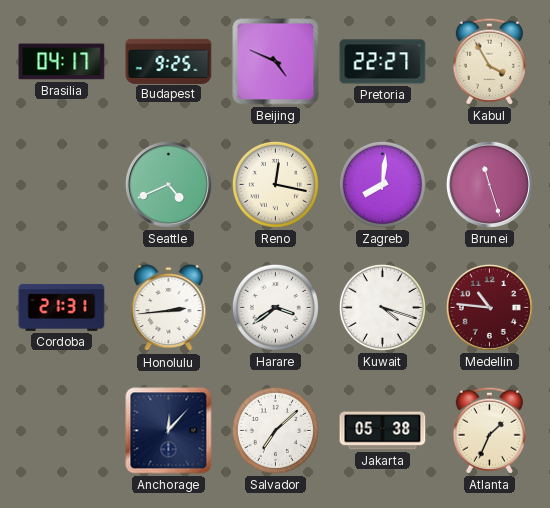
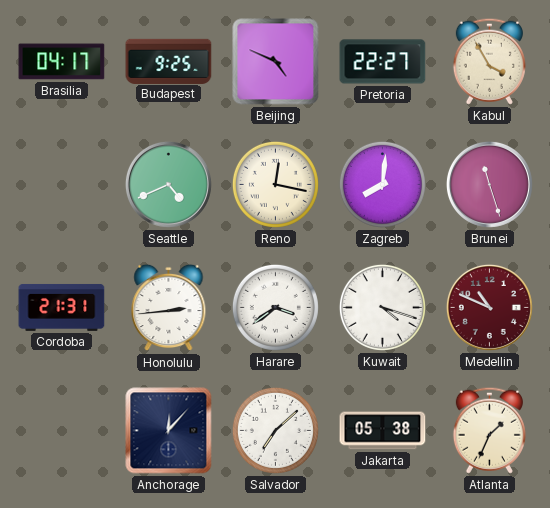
Medellin: 10:46 -> 10:49
